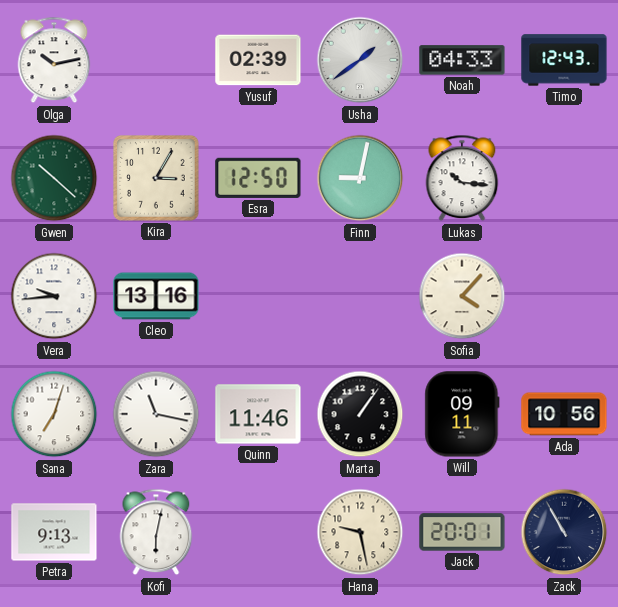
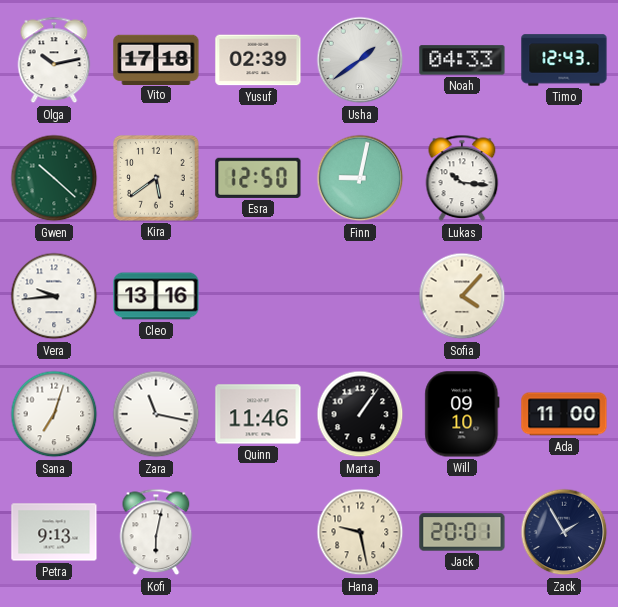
Vito: none -> 17:18
Kira: 3:05 -> 5:39
Will: 09:11 -> 09:10
Ada: 10:56 -> 11:00
Zack: 10:55 -> 1:55
